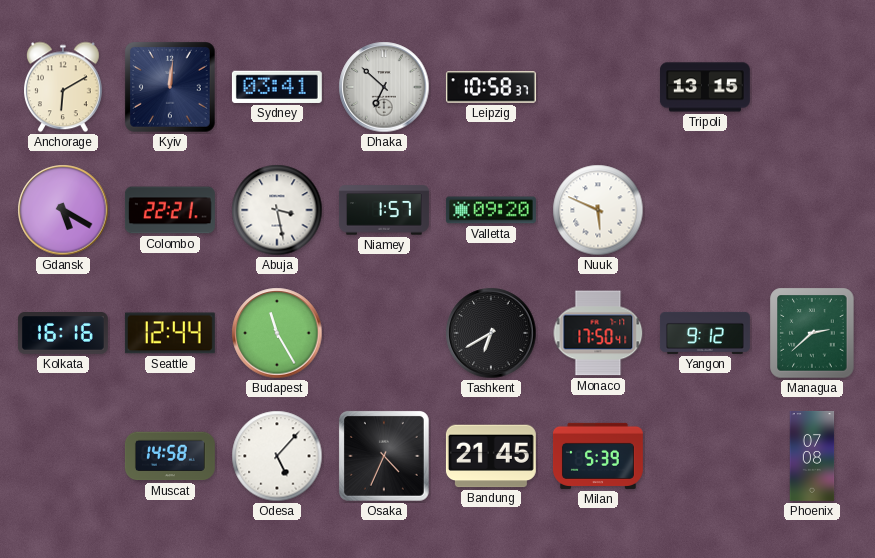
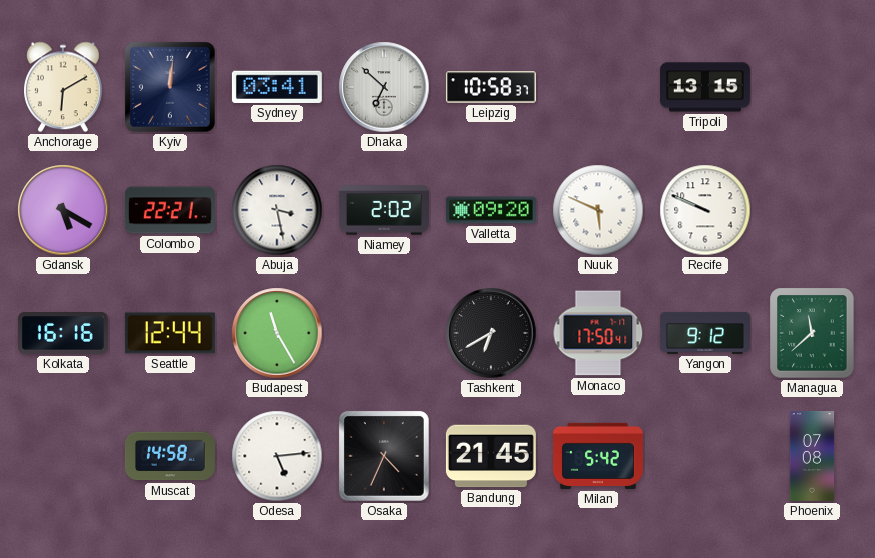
Niamey: 1:57 -> 2:02
Recife: none -> 9:49
Managua: 2:38 -> 11:38
Odesa: 5:07 -> 5:14
Milan: 5:39 -> 5:42
